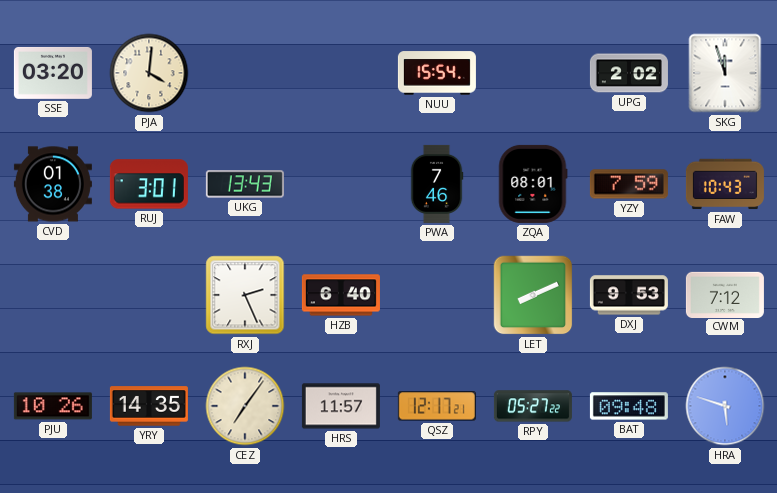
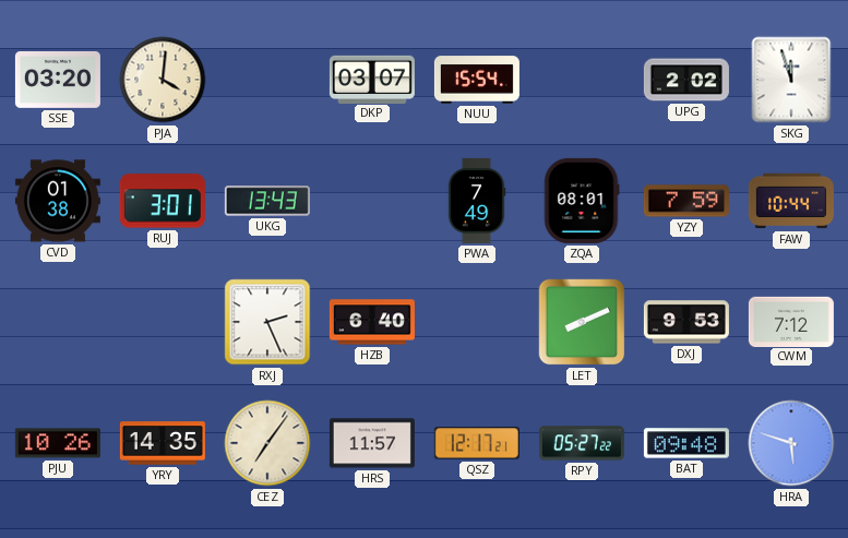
DKP: none -> 03:07
PWA: 7:46 -> 7:49
FAW: 10:43 -> 10:44
